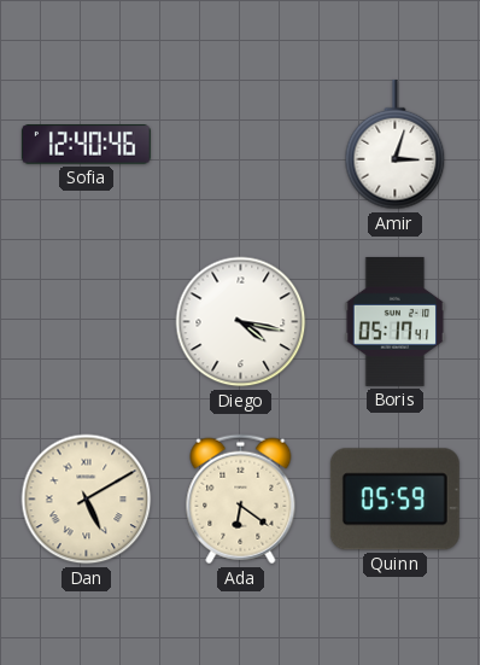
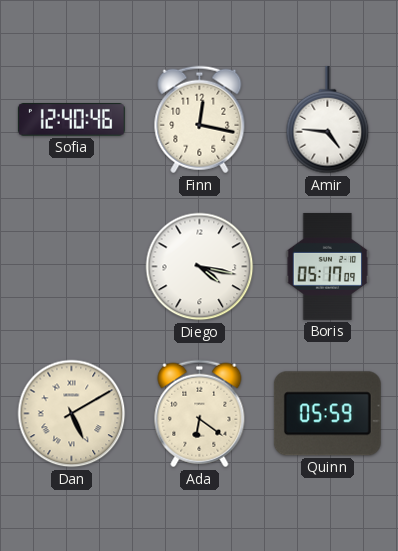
Finn: none -> 12:17
Amir: 3:03 -> 4:46
Boris: 05:17:41 -> 05:17:09
